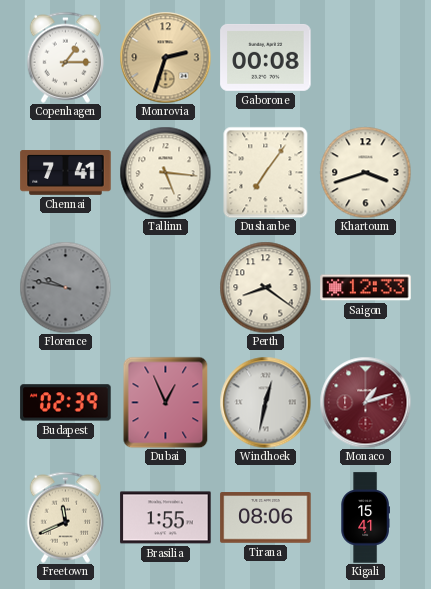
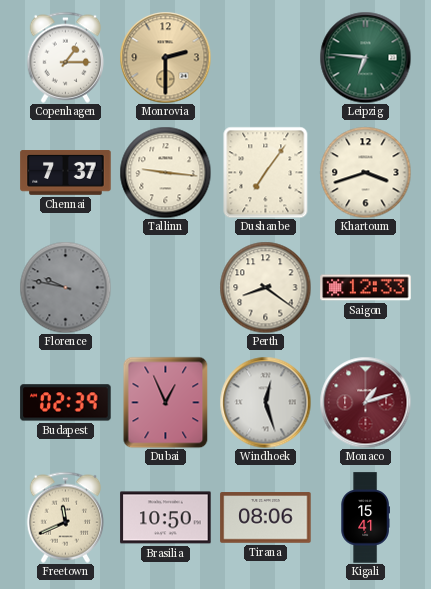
Monrovia: 2:33 -> 2:30
Gaborone: 00:08 -> none
Leipzig: none -> 6:46
Chennai: 7:41 -> 7:37
Tallinn: 5:16 -> 9:16
Windhoek: 12:32 -> 12:27
Brasilia: 1:55 -> 10:50
